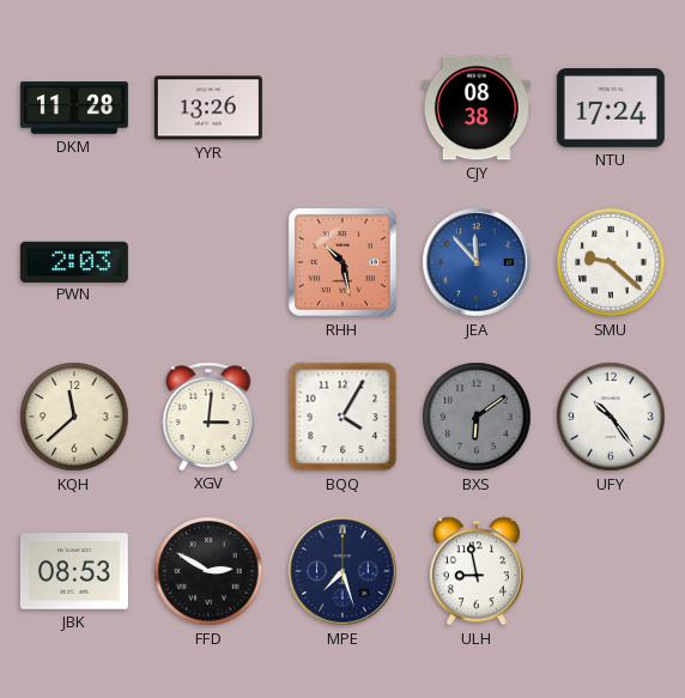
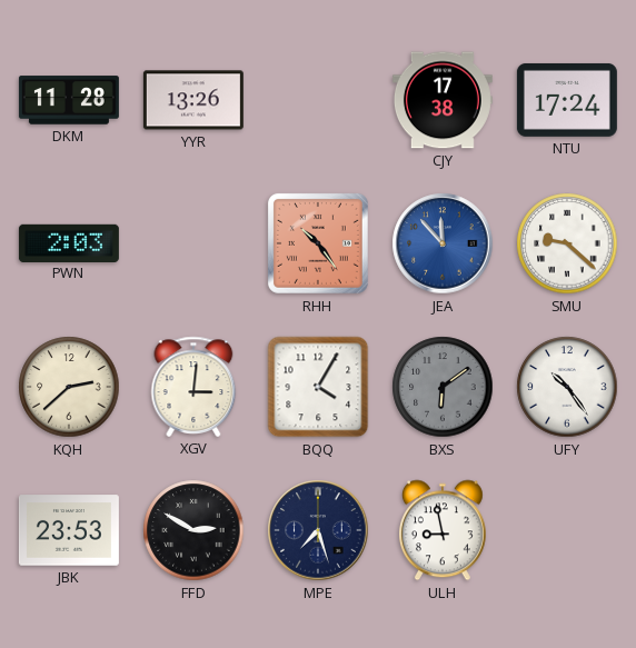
CJY: 08:38 -> 17:38
RHH: 10:28 -> 10:24
KQH: 11:38 -> 2:38
JBK: 08:53 -> 23:53
